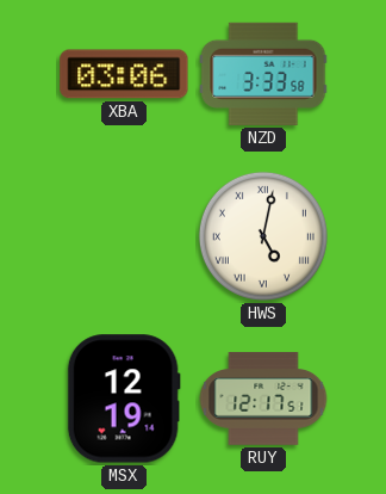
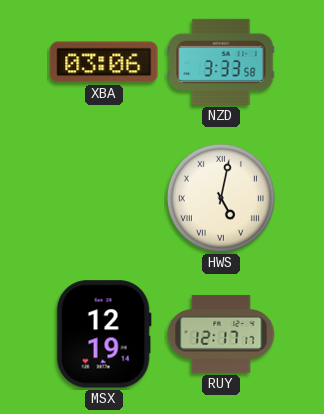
RUY: 12:17:51 -> 12:17:17
